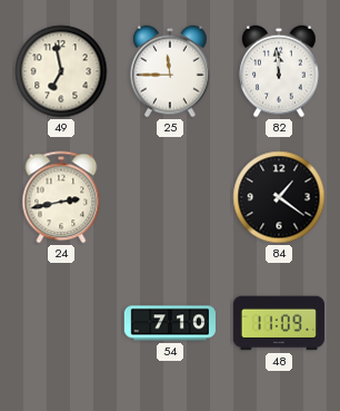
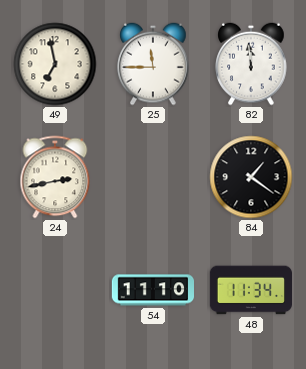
54: 7:10 -> 11:10
48: 11:09 -> 11:34
